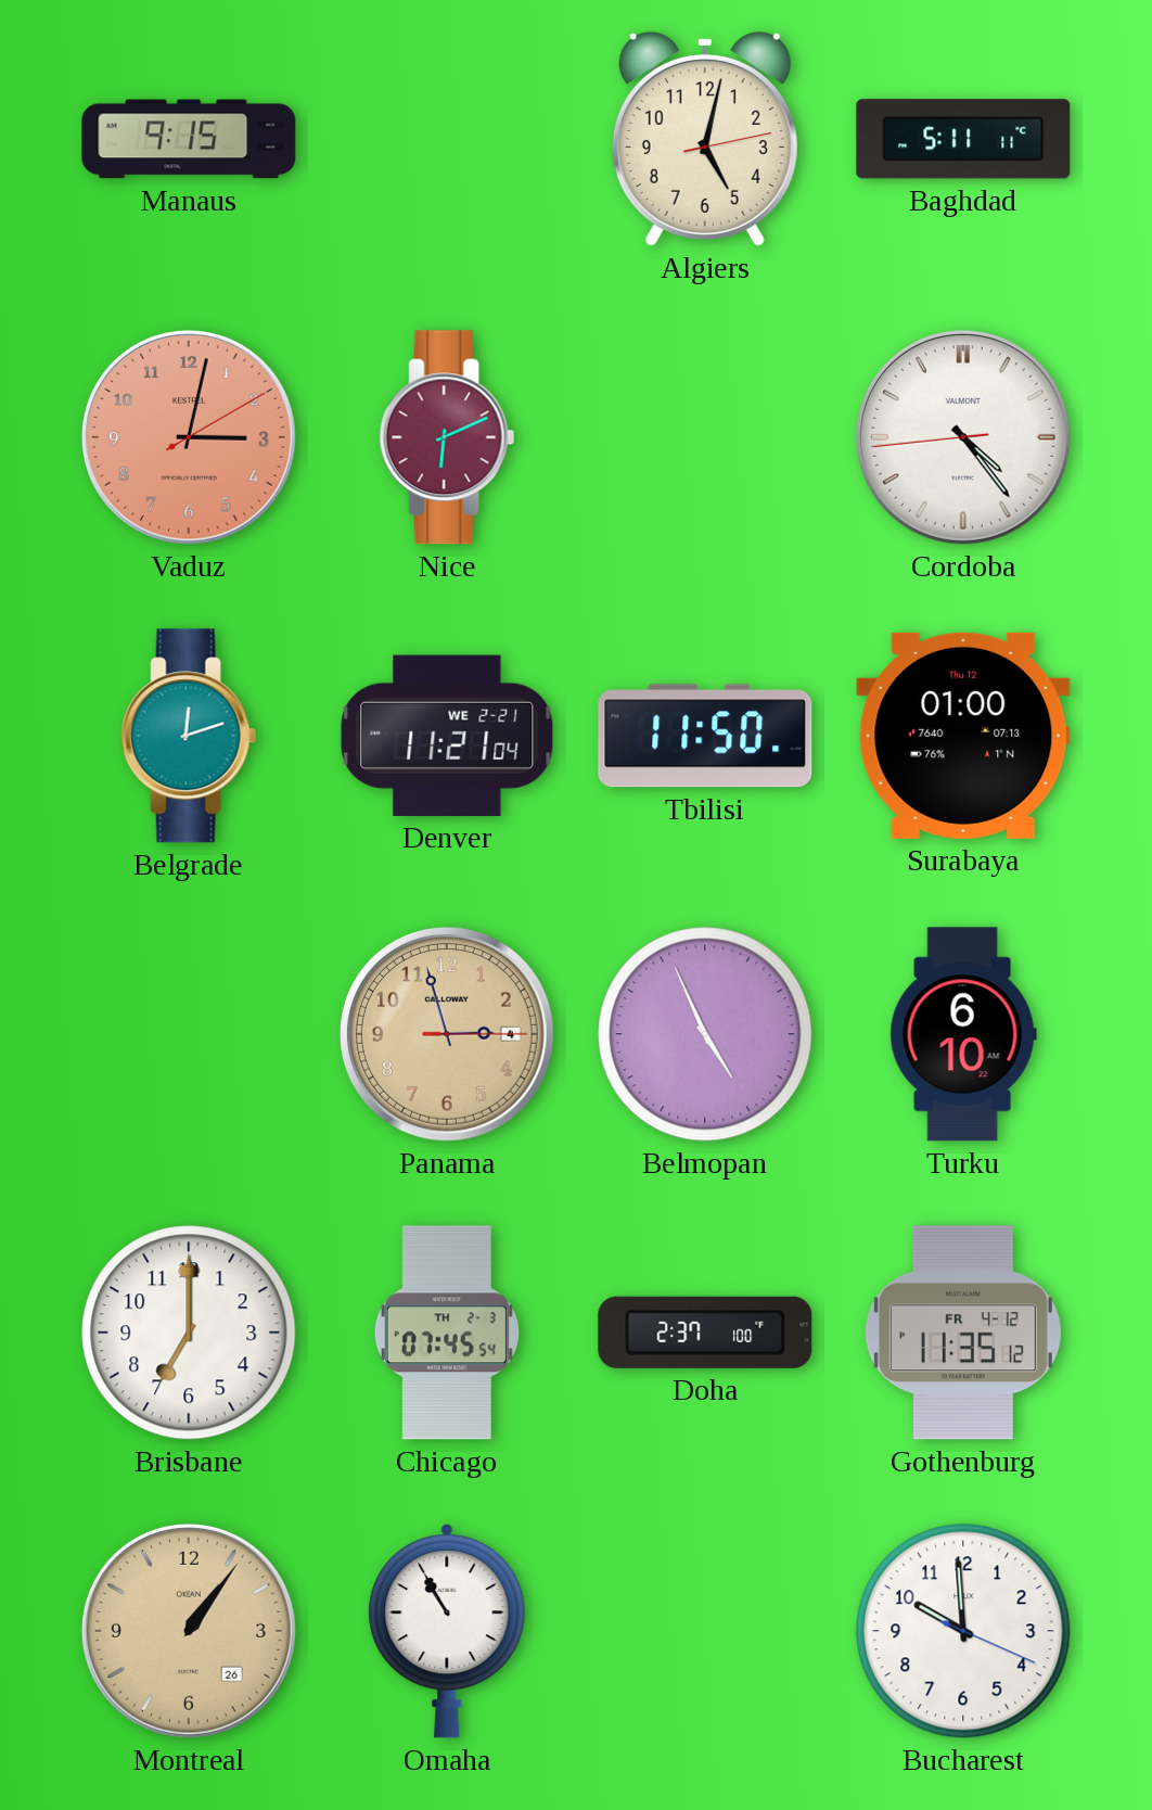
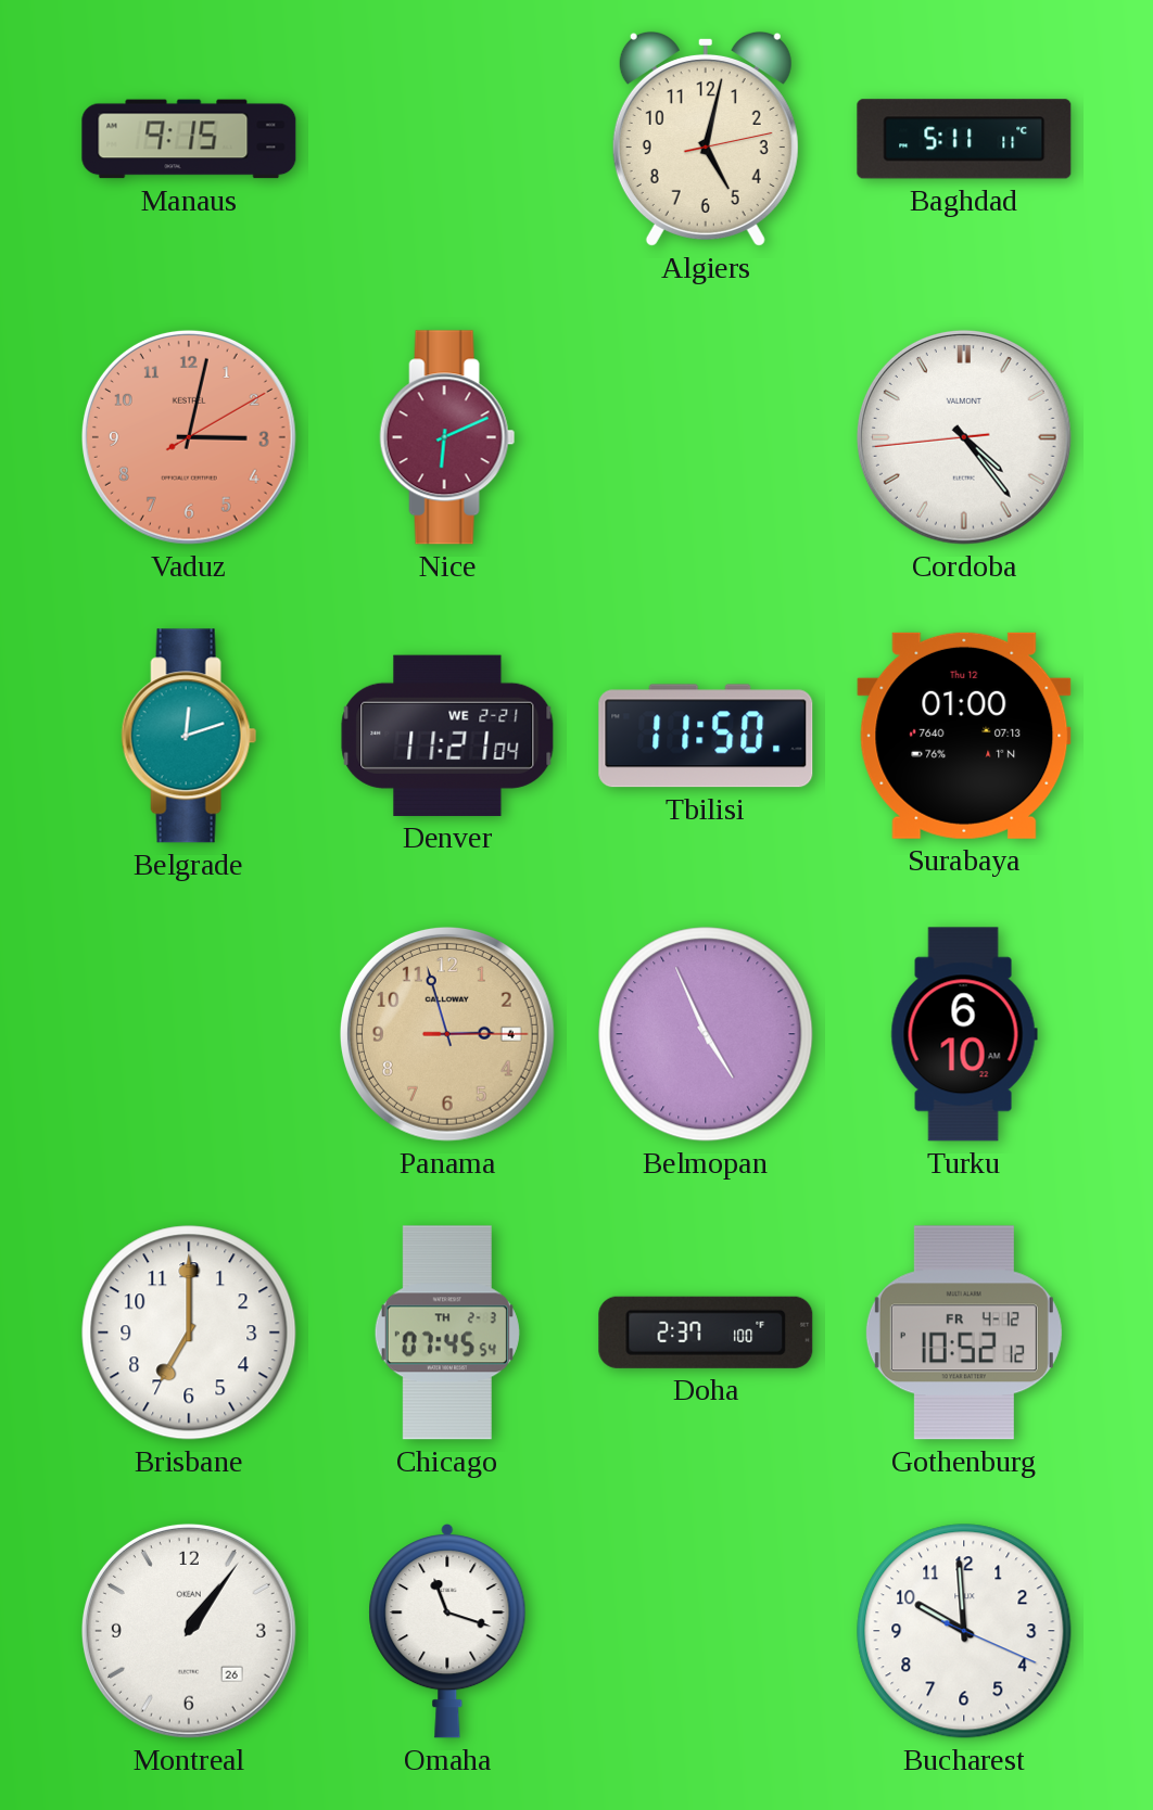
Gothenburg: 11:35 -> 10:52
Montreal dial: champagne -> white
Omaha: 10:55 -> 11:18
